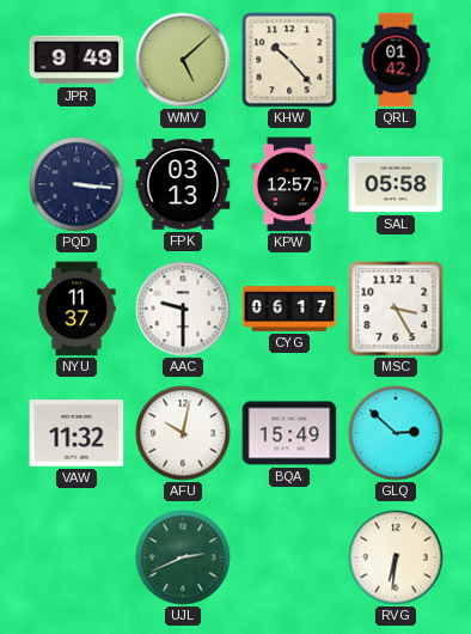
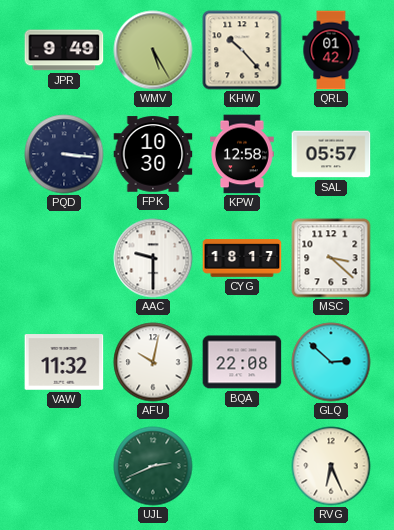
WMV: 5:08 -> 5:25
FPK: 03:13 -> 10:30
KPW: 12:57 -> 12:58
SAL: 05:58 -> 05:57
NYU: 11:37 -> none
CYG: 06:17 -> 18:17
MSC: 3:25 -> 3:22
BQA: 15:49 -> 22:08
RVG: 6:31 -> 6:26
